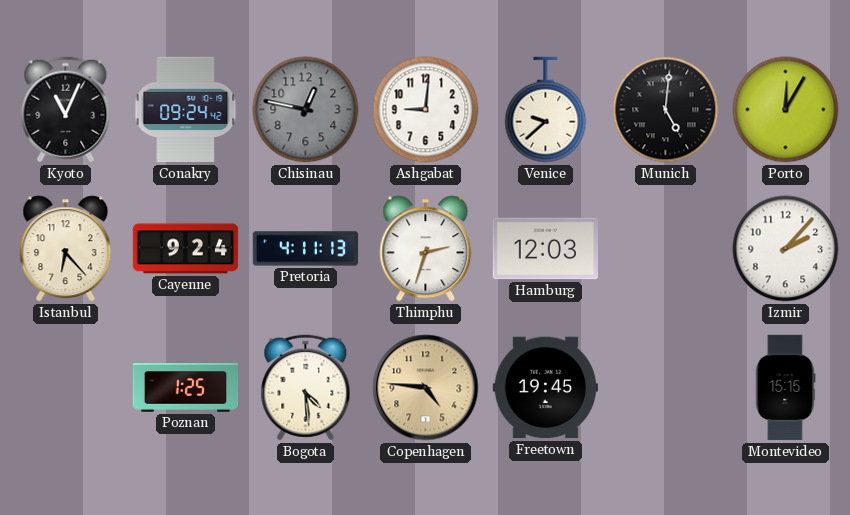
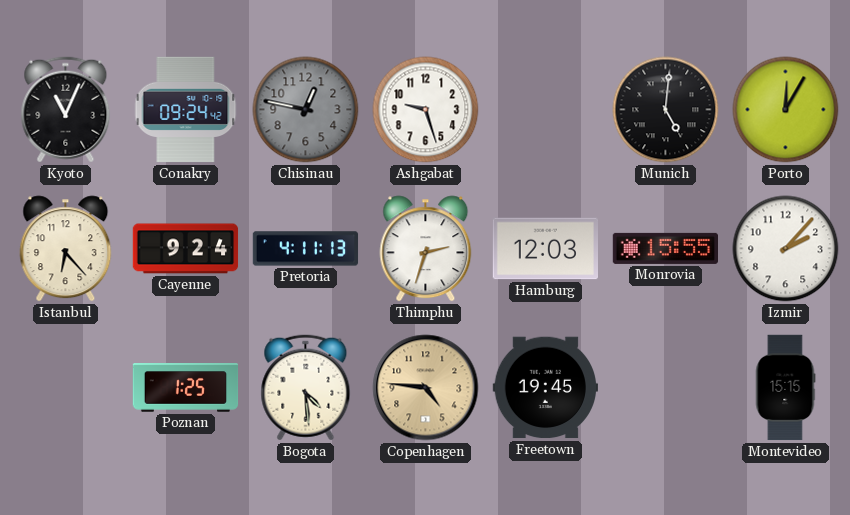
Ashgabat: 9:01 -> 9:27
Venice: 9:38 -> none
Monrovia: none -> 15:55
